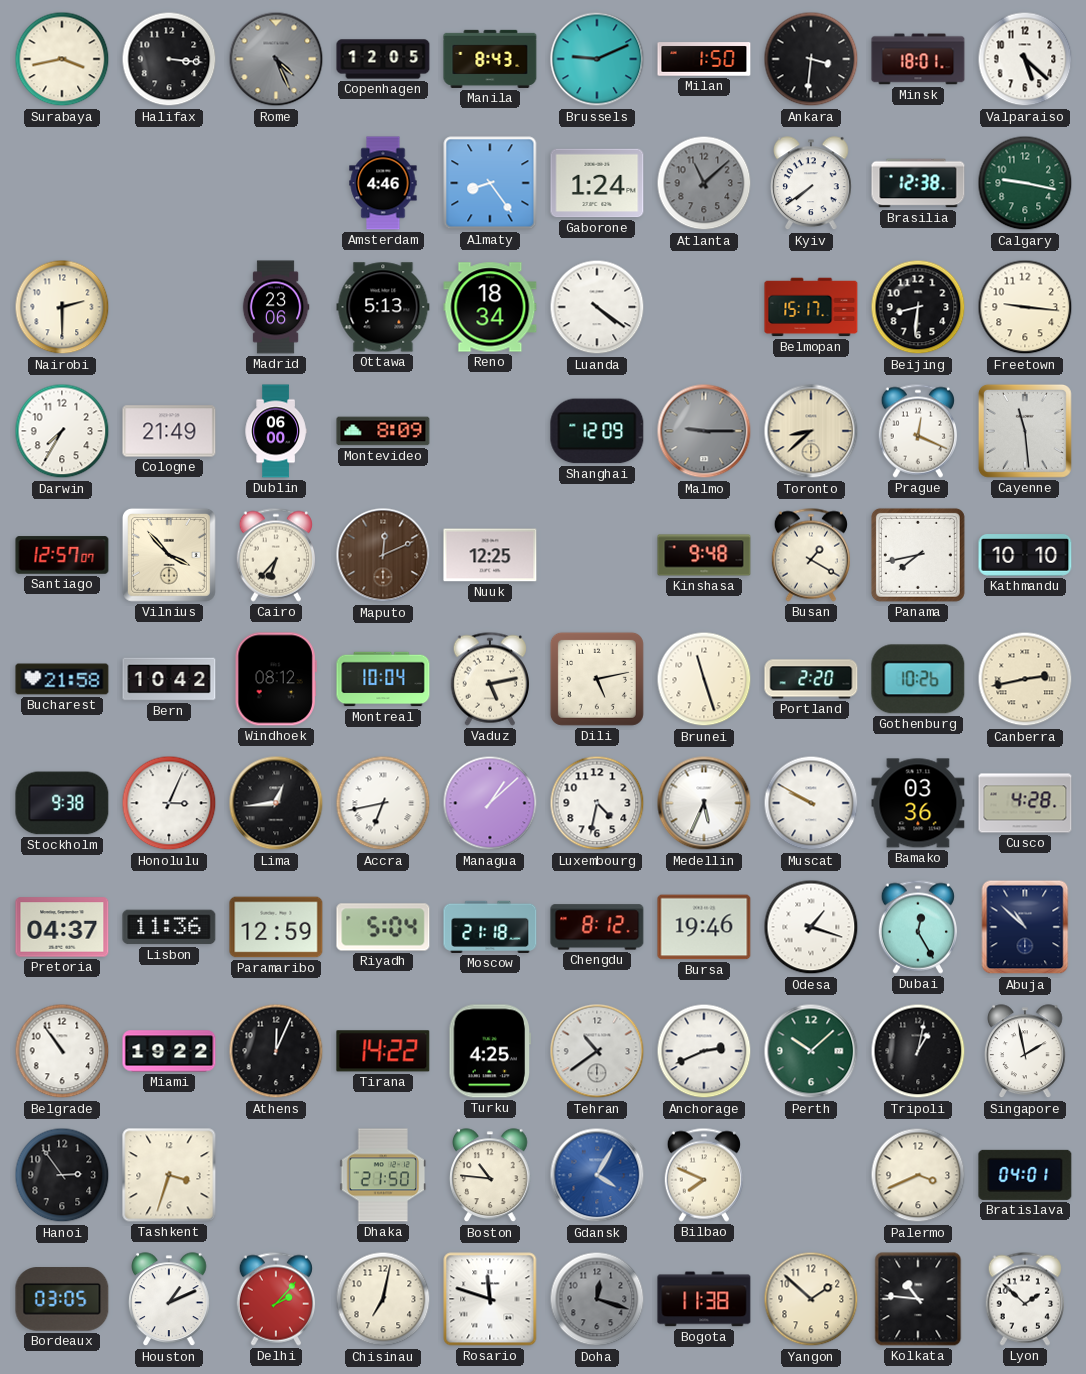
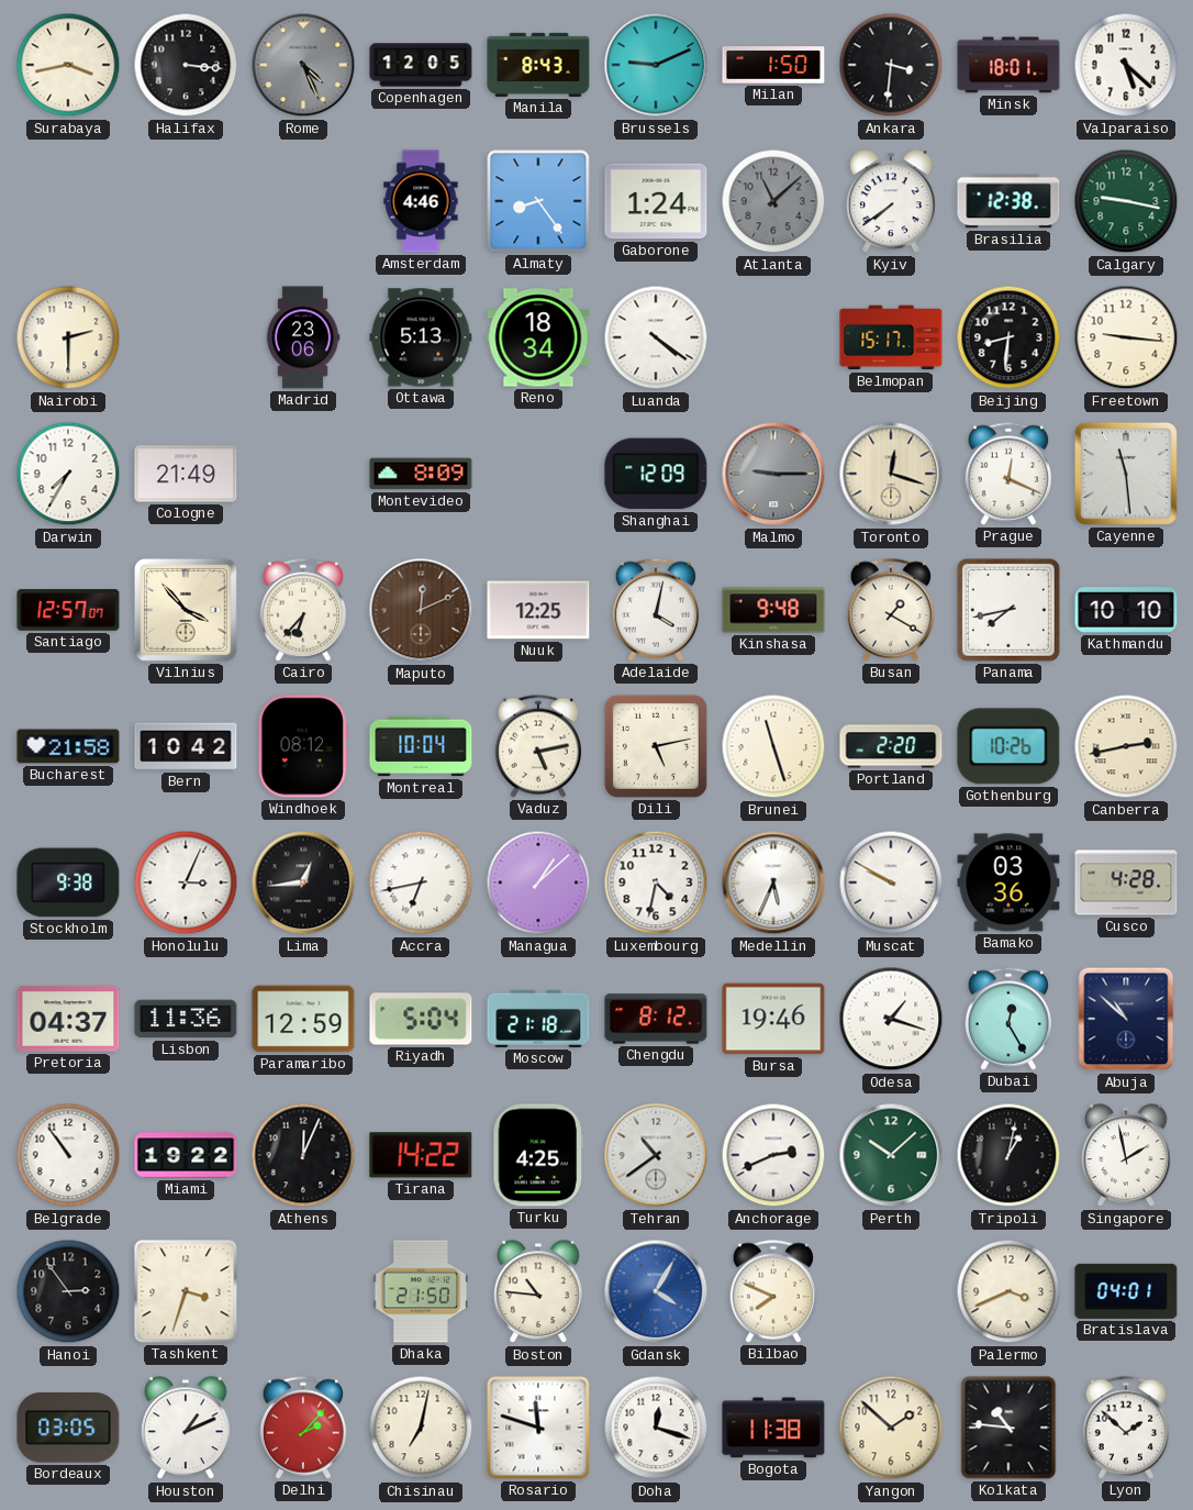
Dublin: 06:00 -> none
Toronto: 8:38 -> 12:18
Adelaide: none -> 4:02
Doha dial: grey -> white
